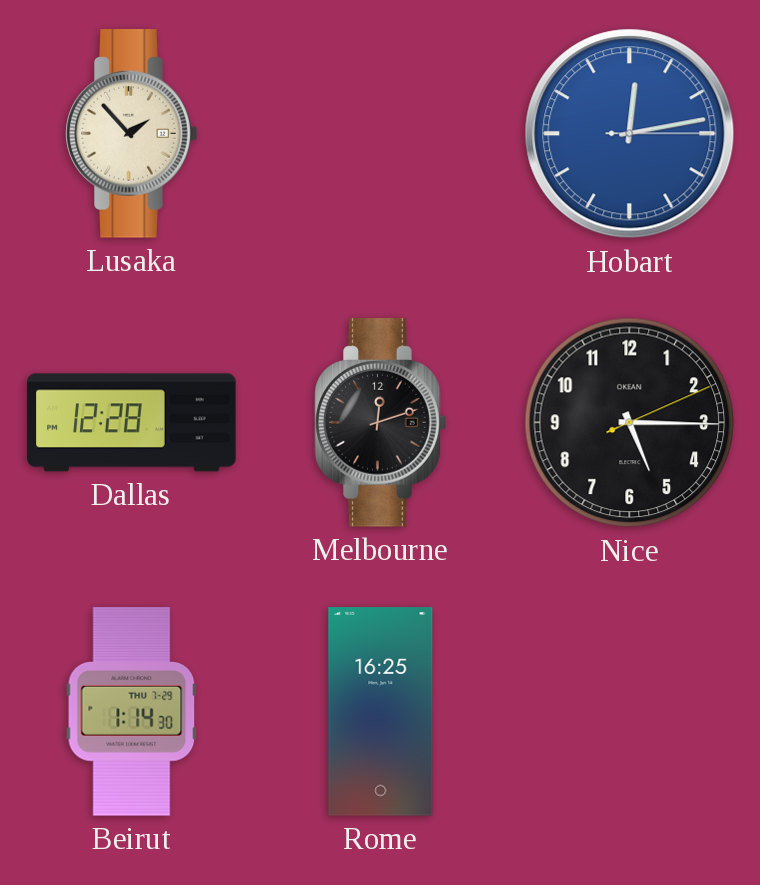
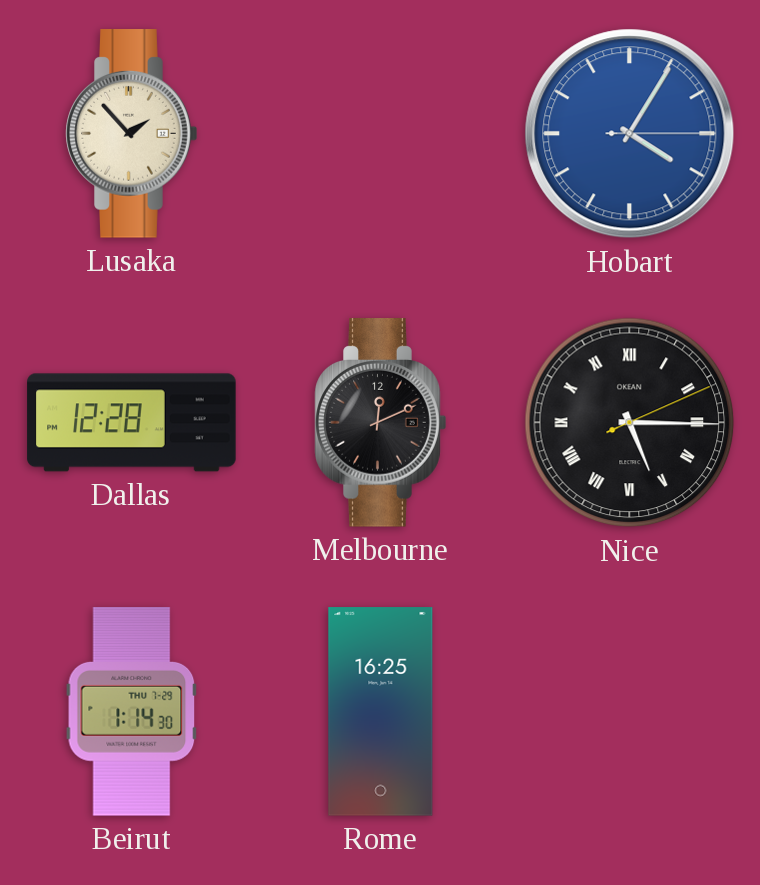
Hobart: 12:13 -> 4:05
Melbourne: 12:12 -> 12:11
Nice numerals: Arabic -> Roman
